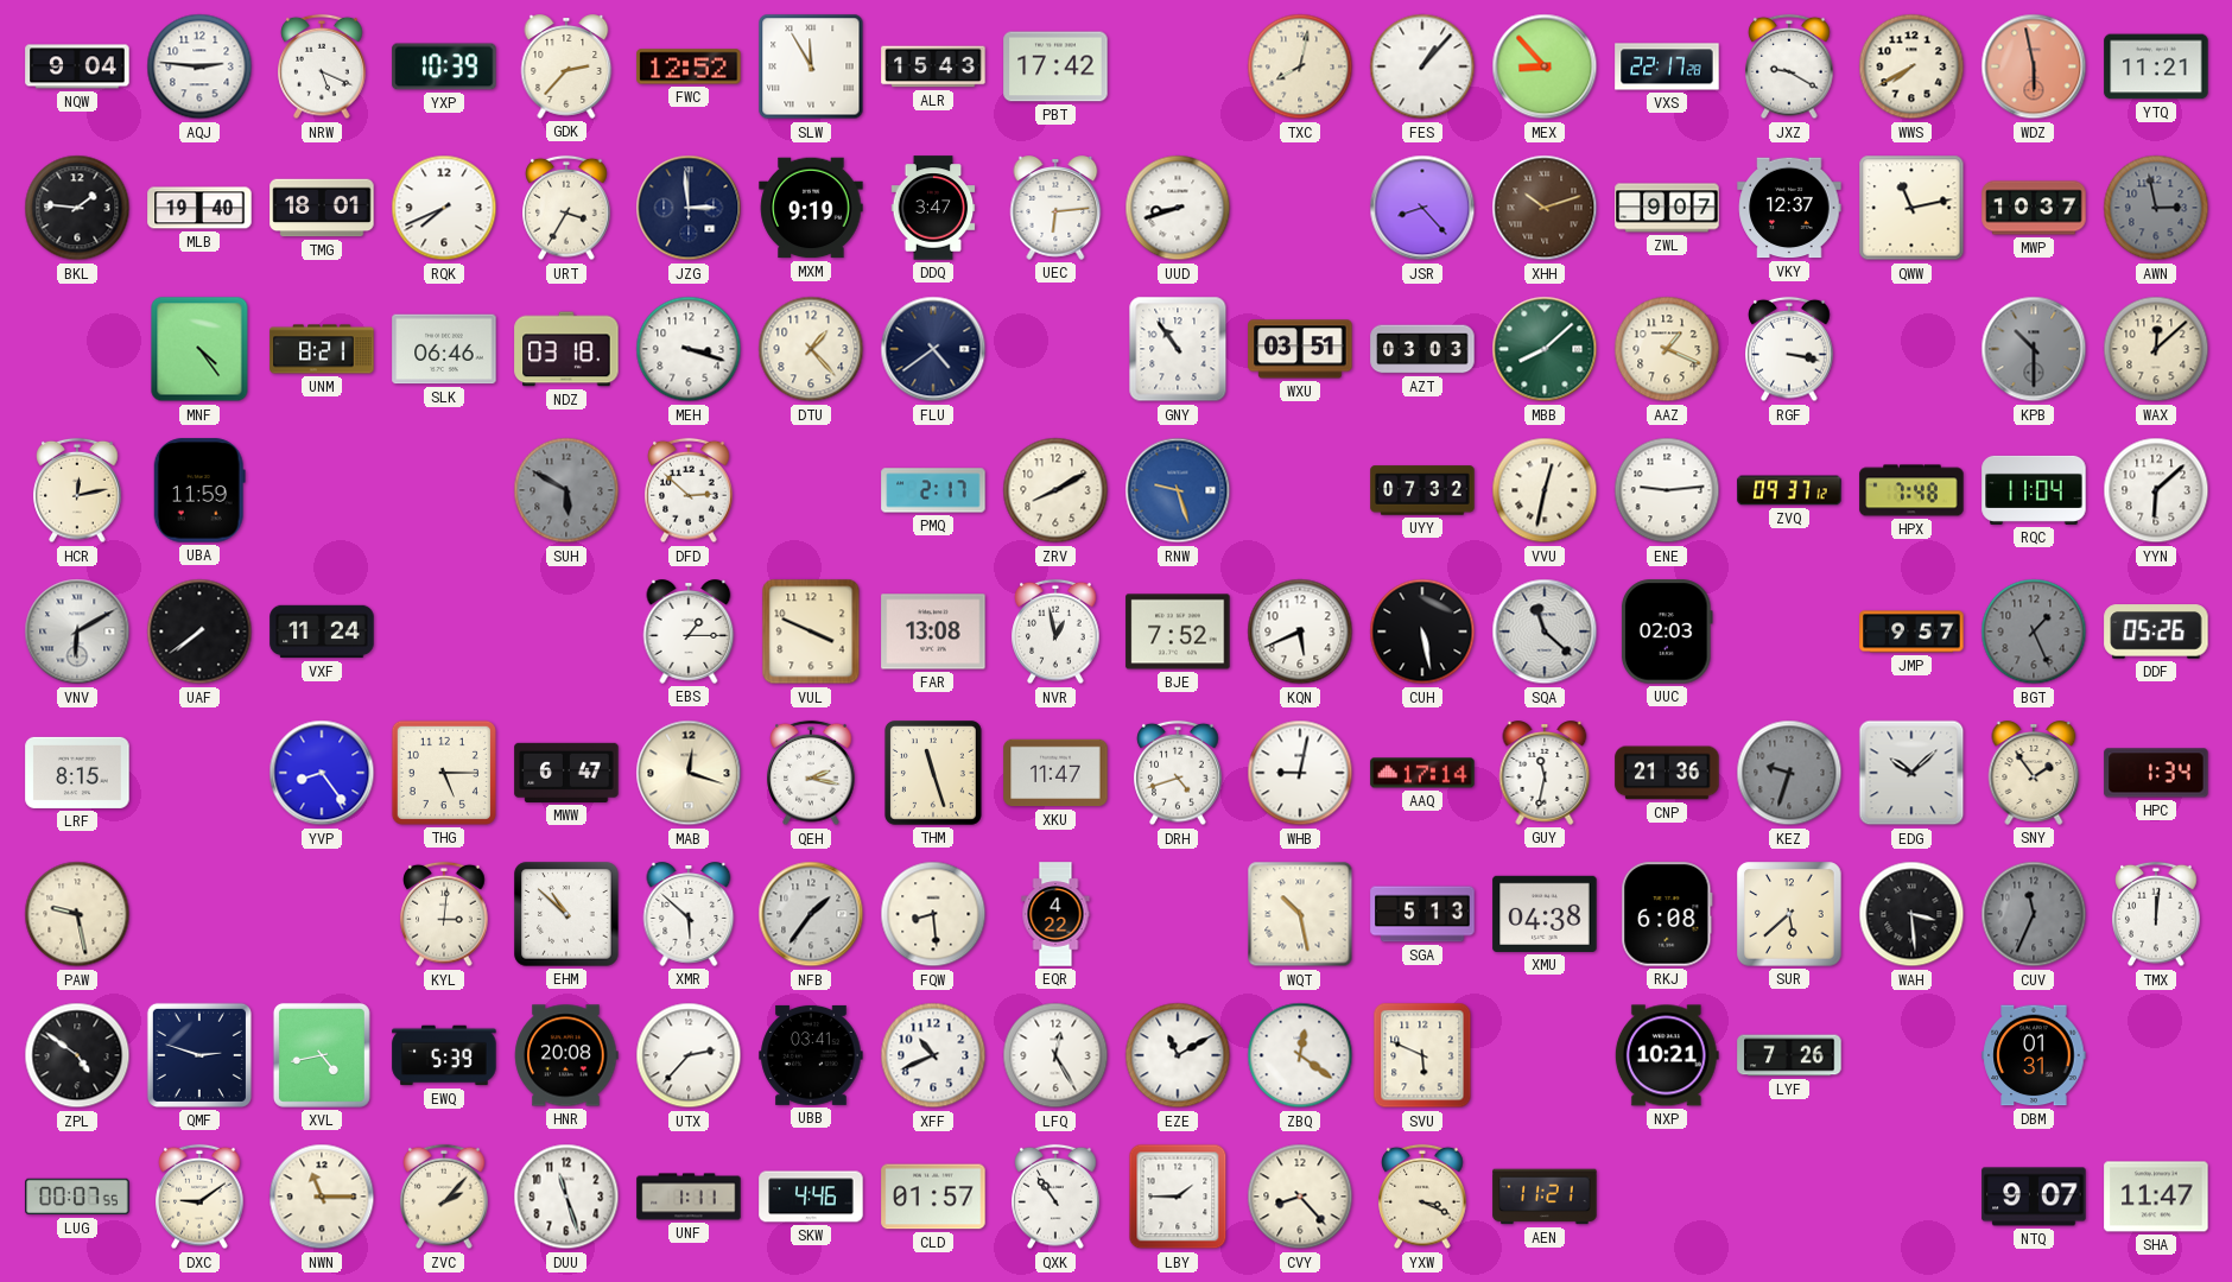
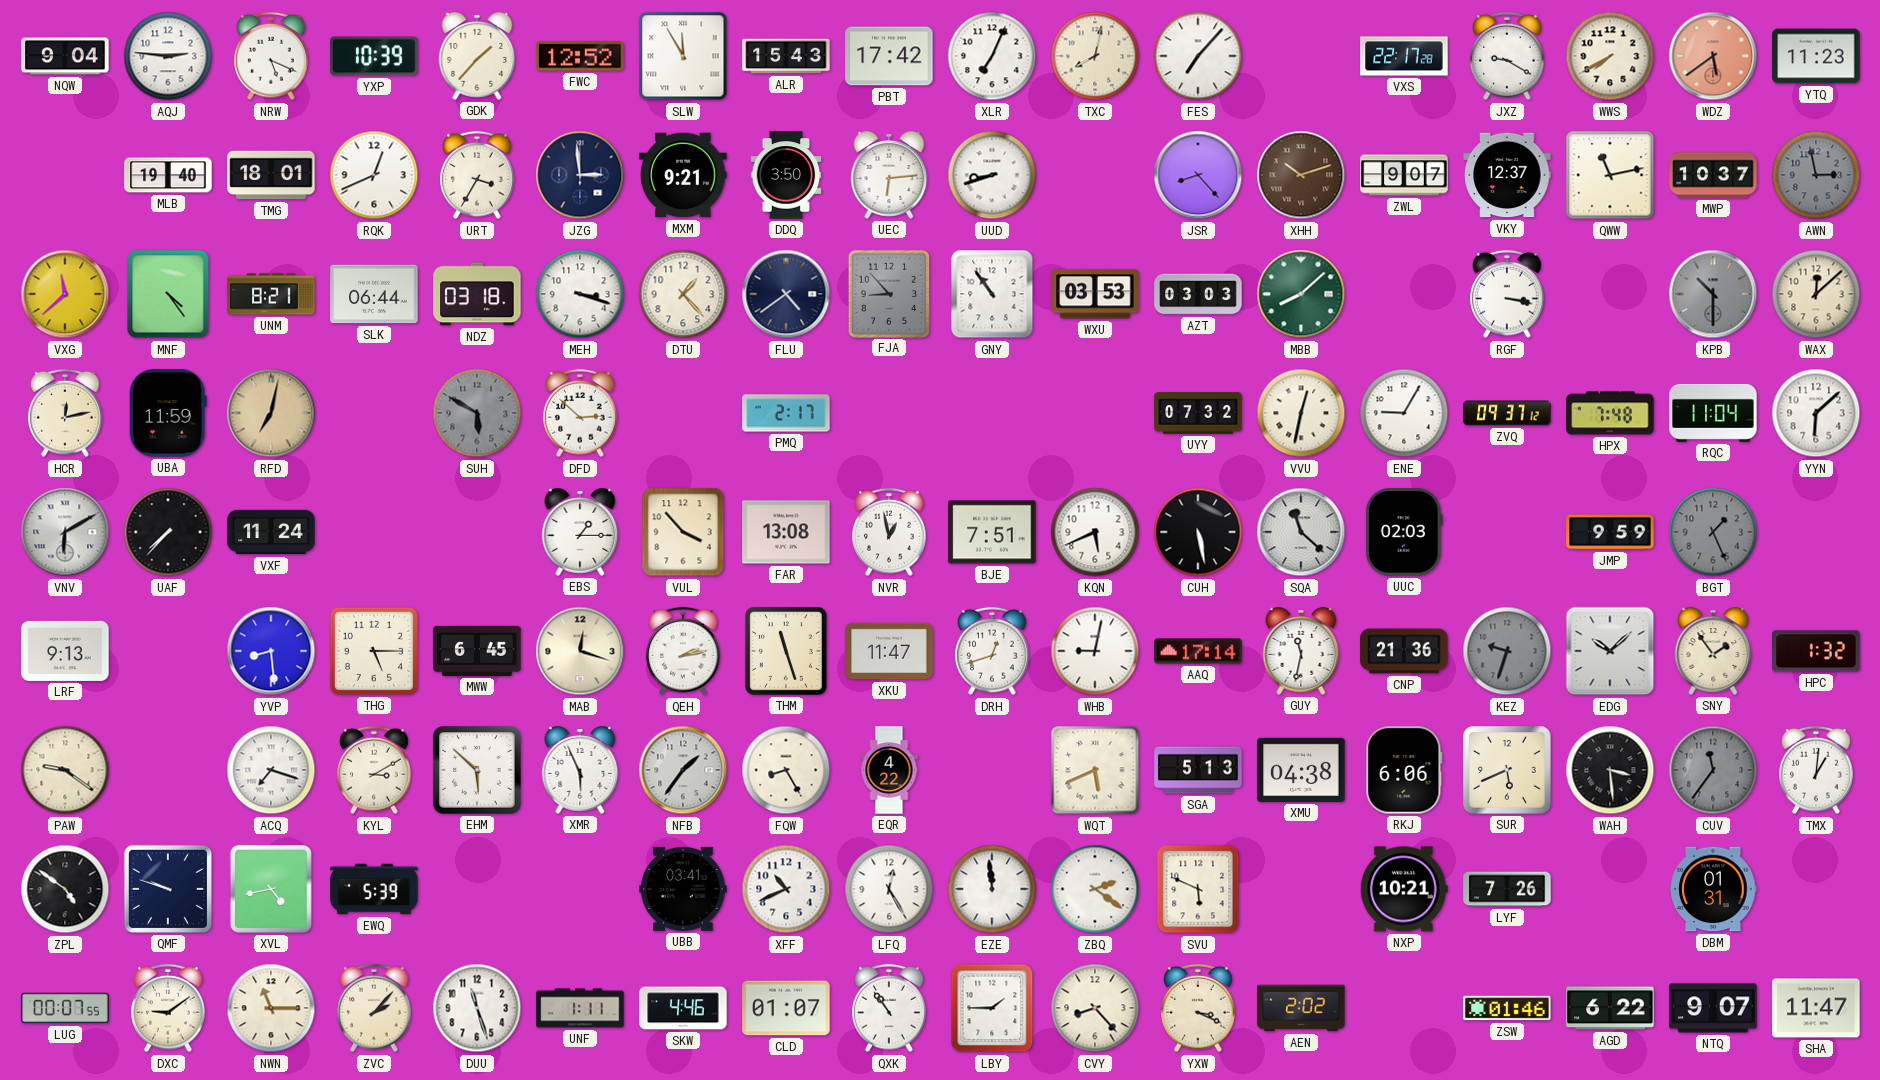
GDK: 2:37 -> 1:37
XLR: none -> 7:04
FES: 1:07 -> 7:07
MEX: 8:53 -> none
WDZ: 5:58 -> 5:39
YTQ: 11:21 -> 11:23
BKL: 1:46 -> none
RQK: 7:41 -> 12:41
MXM: 9:19 -> 9:21
DDQ: 3:47 -> 3:50
VXG: none -> 11:38
SLK: 06:46 -> 06:44
FJA: none -> 8:53
WXU: 03:51 -> 03:53
AAZ: 1:19 -> none
RFD: none -> 7:02
ZRV: 8:10 -> none
RNW: 9:27 -> none
ENE: 9:14 -> 9:05
UAF: 7:39 -> 7:37
VUL: 3:49 -> 3:53
BJE: 7:52 -> 7:51
JMP: 9:57 -> 9:59
DDF: 05:26 -> none
LRF: 8:15 -> 9:13
YVP: 8:24 -> 8:29
MWW: 6:47 -> 6:45
QEH: 2:17 -> 2:13
DRH: 4:42 -> 12:42
HPC: 1:34 -> 1:32
PAW: 9:28 -> 9:21
ACQ: none -> 7:18
KYL: 3:01 -> 3:10
EHM: 10:52 -> 5:52
XMR: 5:52 -> 5:56
FQW: 8:29 -> 8:25
WQT: 10:28 -> 5:41
RKJ: 6:08 -> 6:06
SUR: 5:38 -> 5:41
CUV: 11:34 -> 11:36
TMX: 12:01 -> 1:01
QMF: 2:48 -> 9:48
HNR: 20:08 -> none
UTX: 2:37 -> none
EZE: 11:10 -> 11:59
ZBQ: 12:21 -> 2:21
CLD: 01:57 -> 01:07
AEN: 11:21 -> 2:02
ZSW: none -> 01:46
AGD: none -> 6:22
